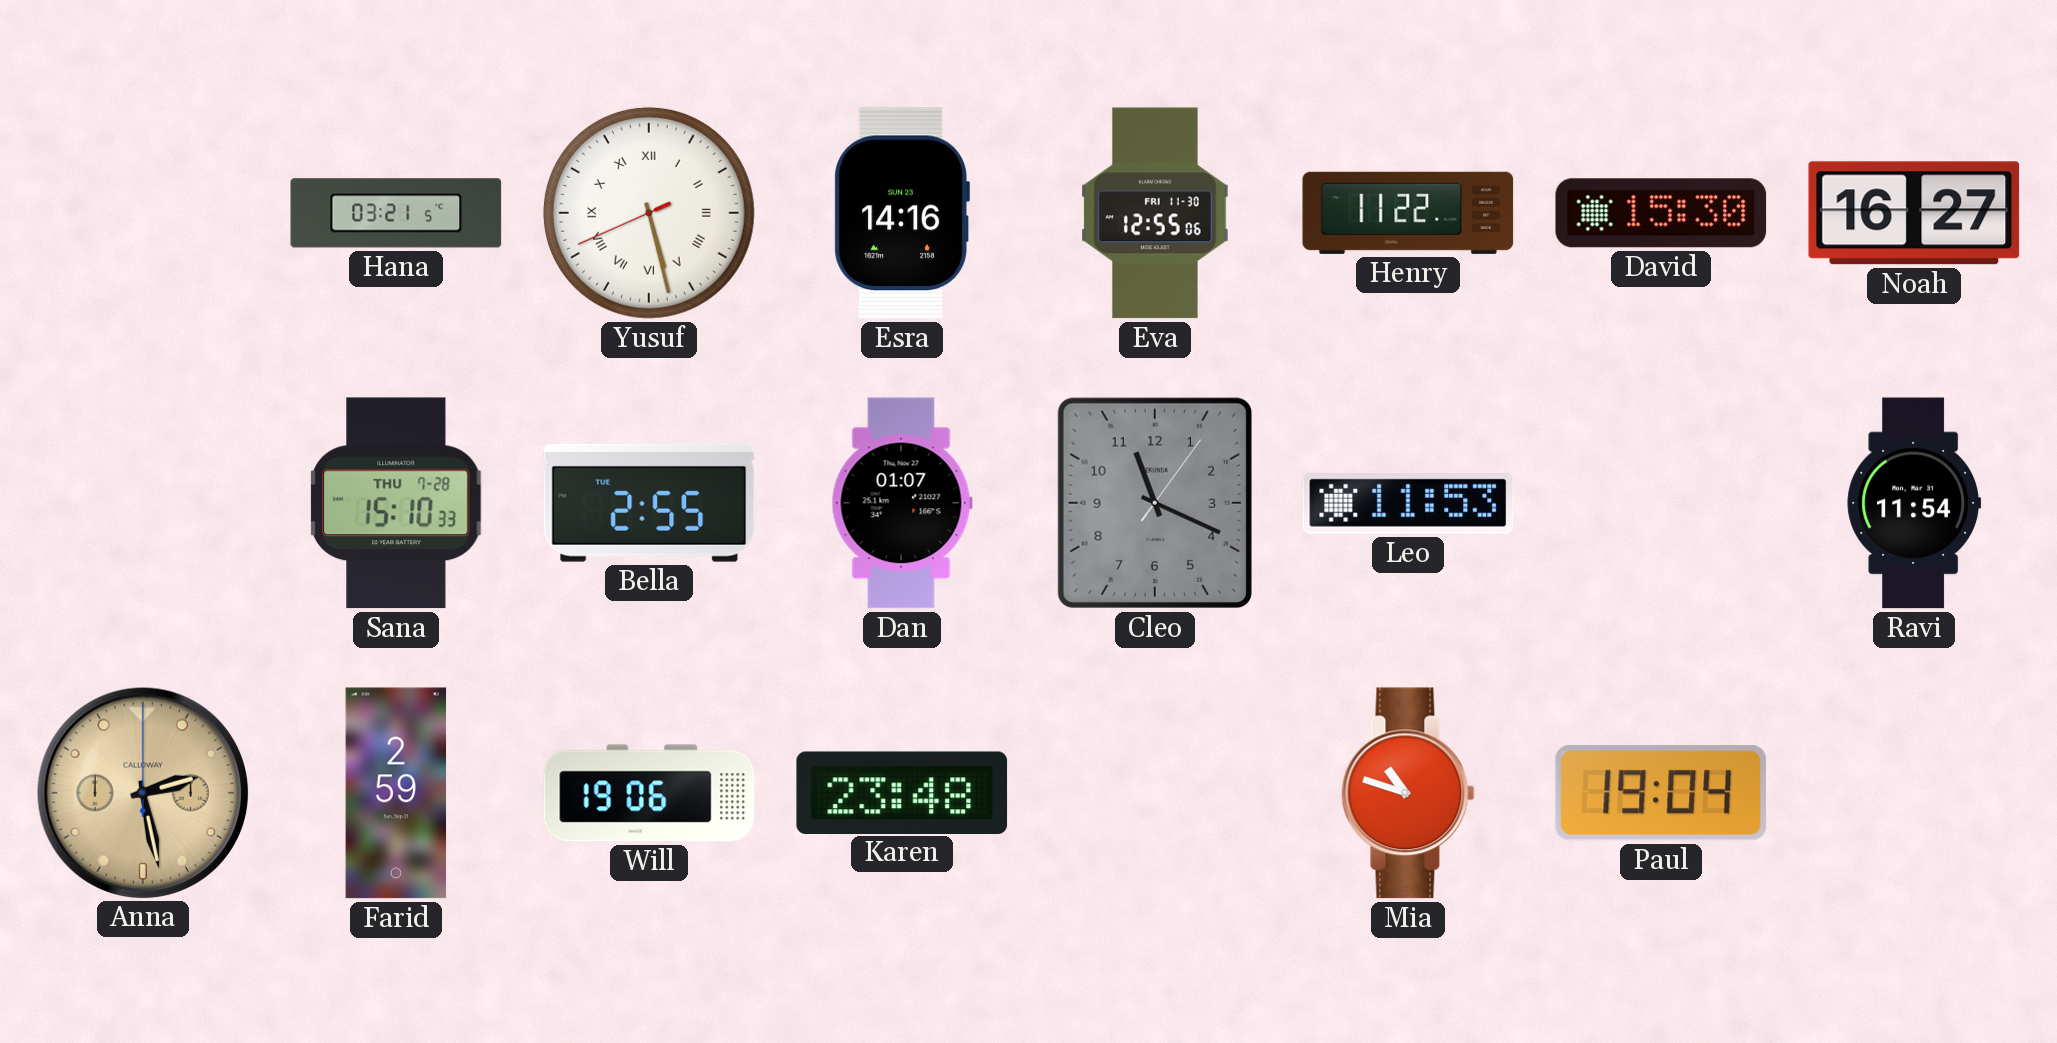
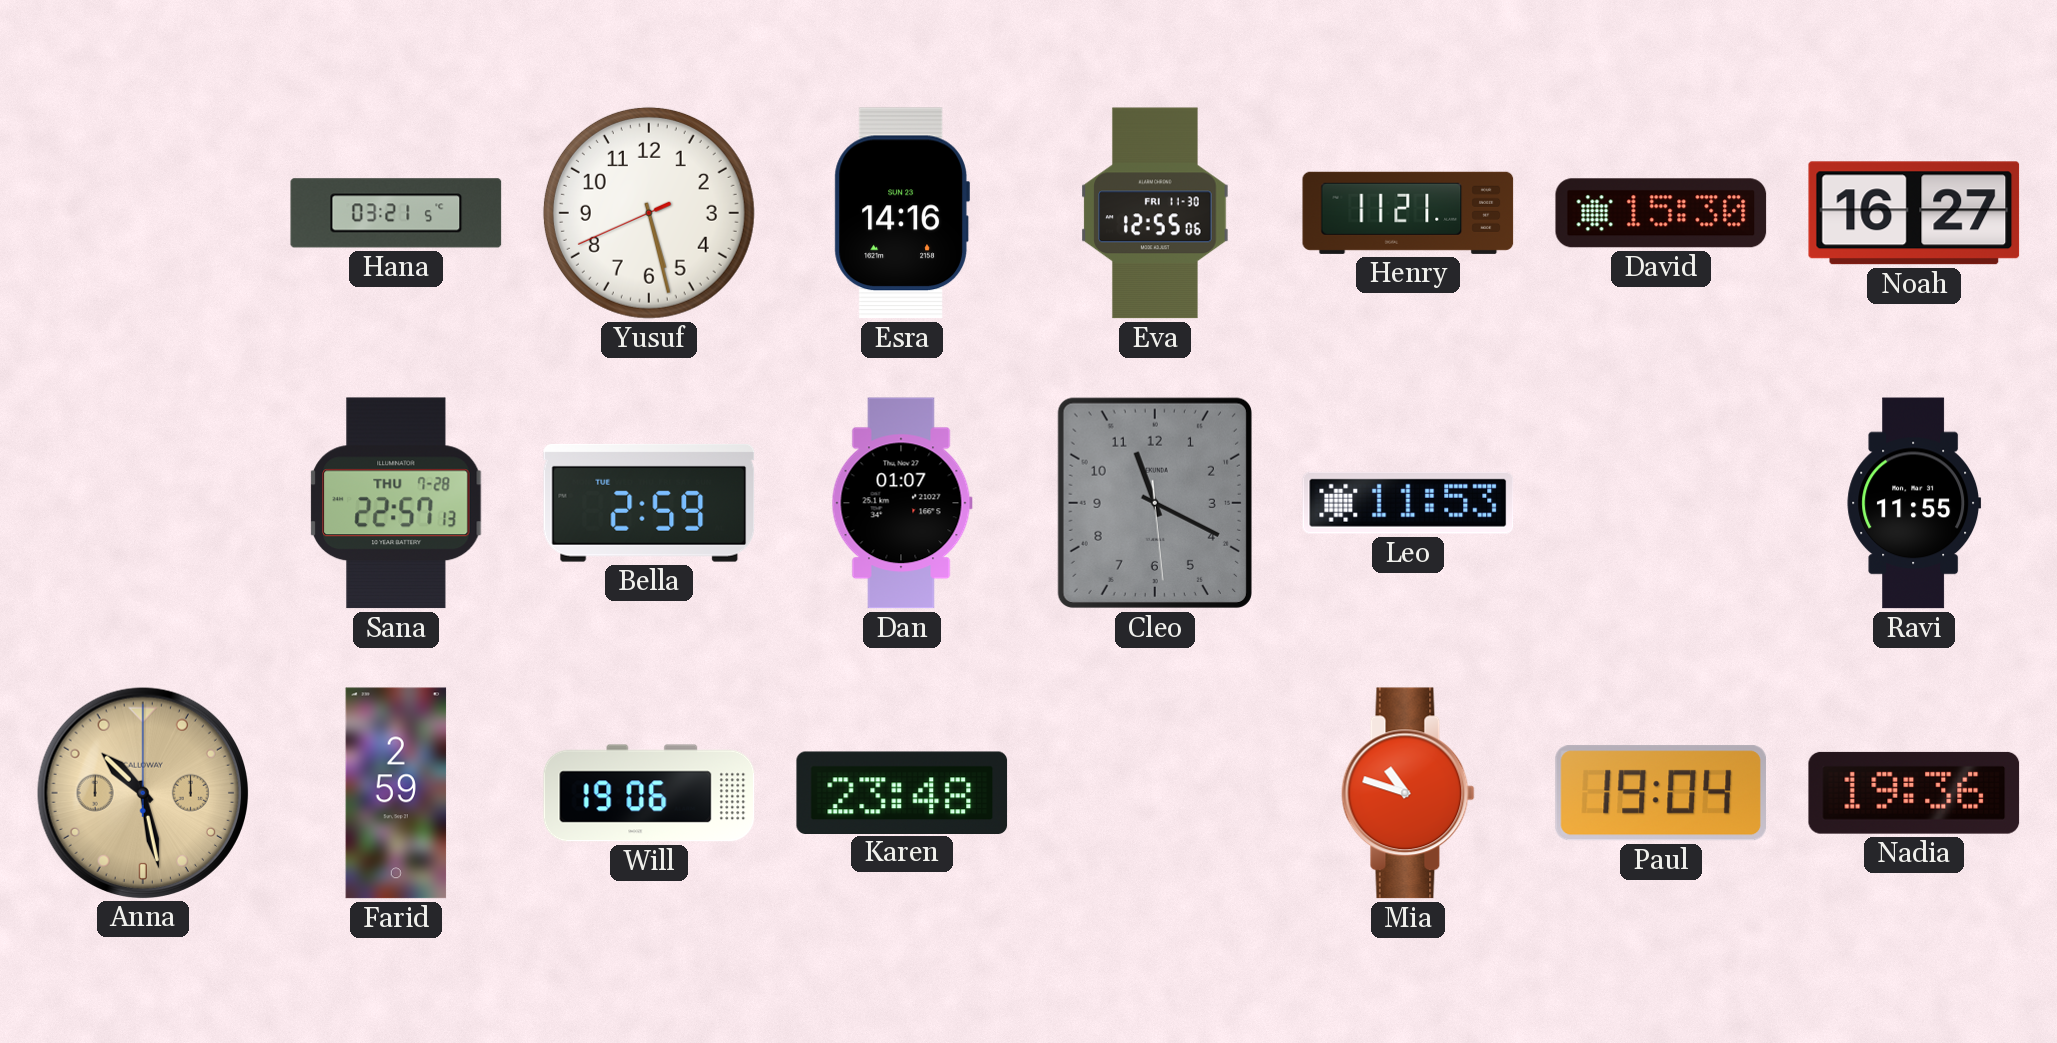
Yusuf numerals: Roman -> Arabic
Henry: 11:22 -> 11:21
Sana: 15:10 -> 22:57
Bella: 2:55 -> 2:59
Cleo: 11:19:06 -> 11:19:29
Ravi: 11:54 -> 11:55
Anna: 2:28 -> 10:28
Nadia: none -> 19:36
